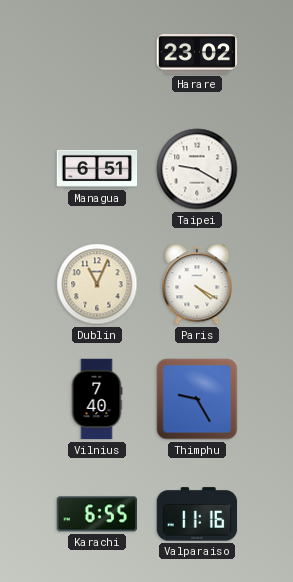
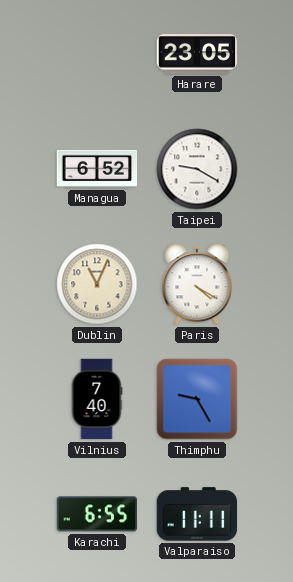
Harare: 23:02 -> 23:05
Managua: 6:51 -> 6:52
Valparaiso: 11:16 -> 11:11
